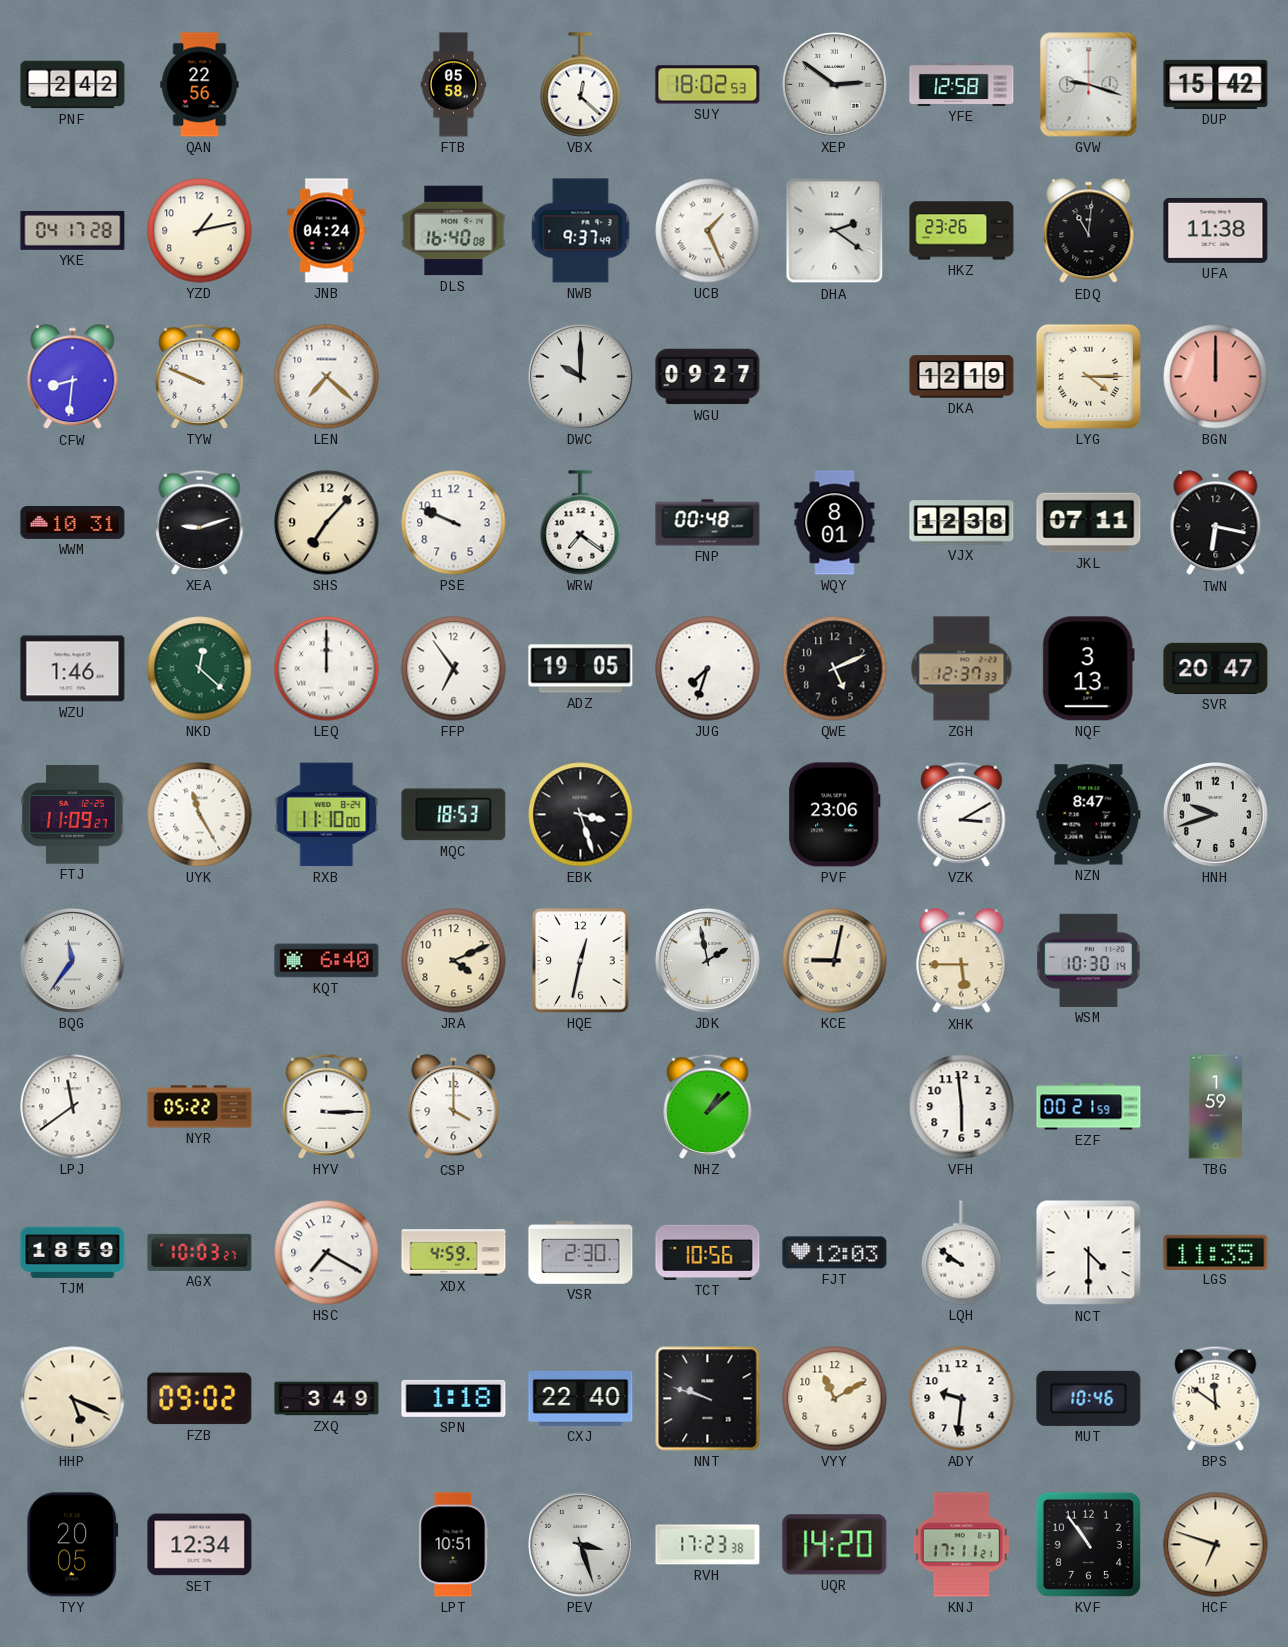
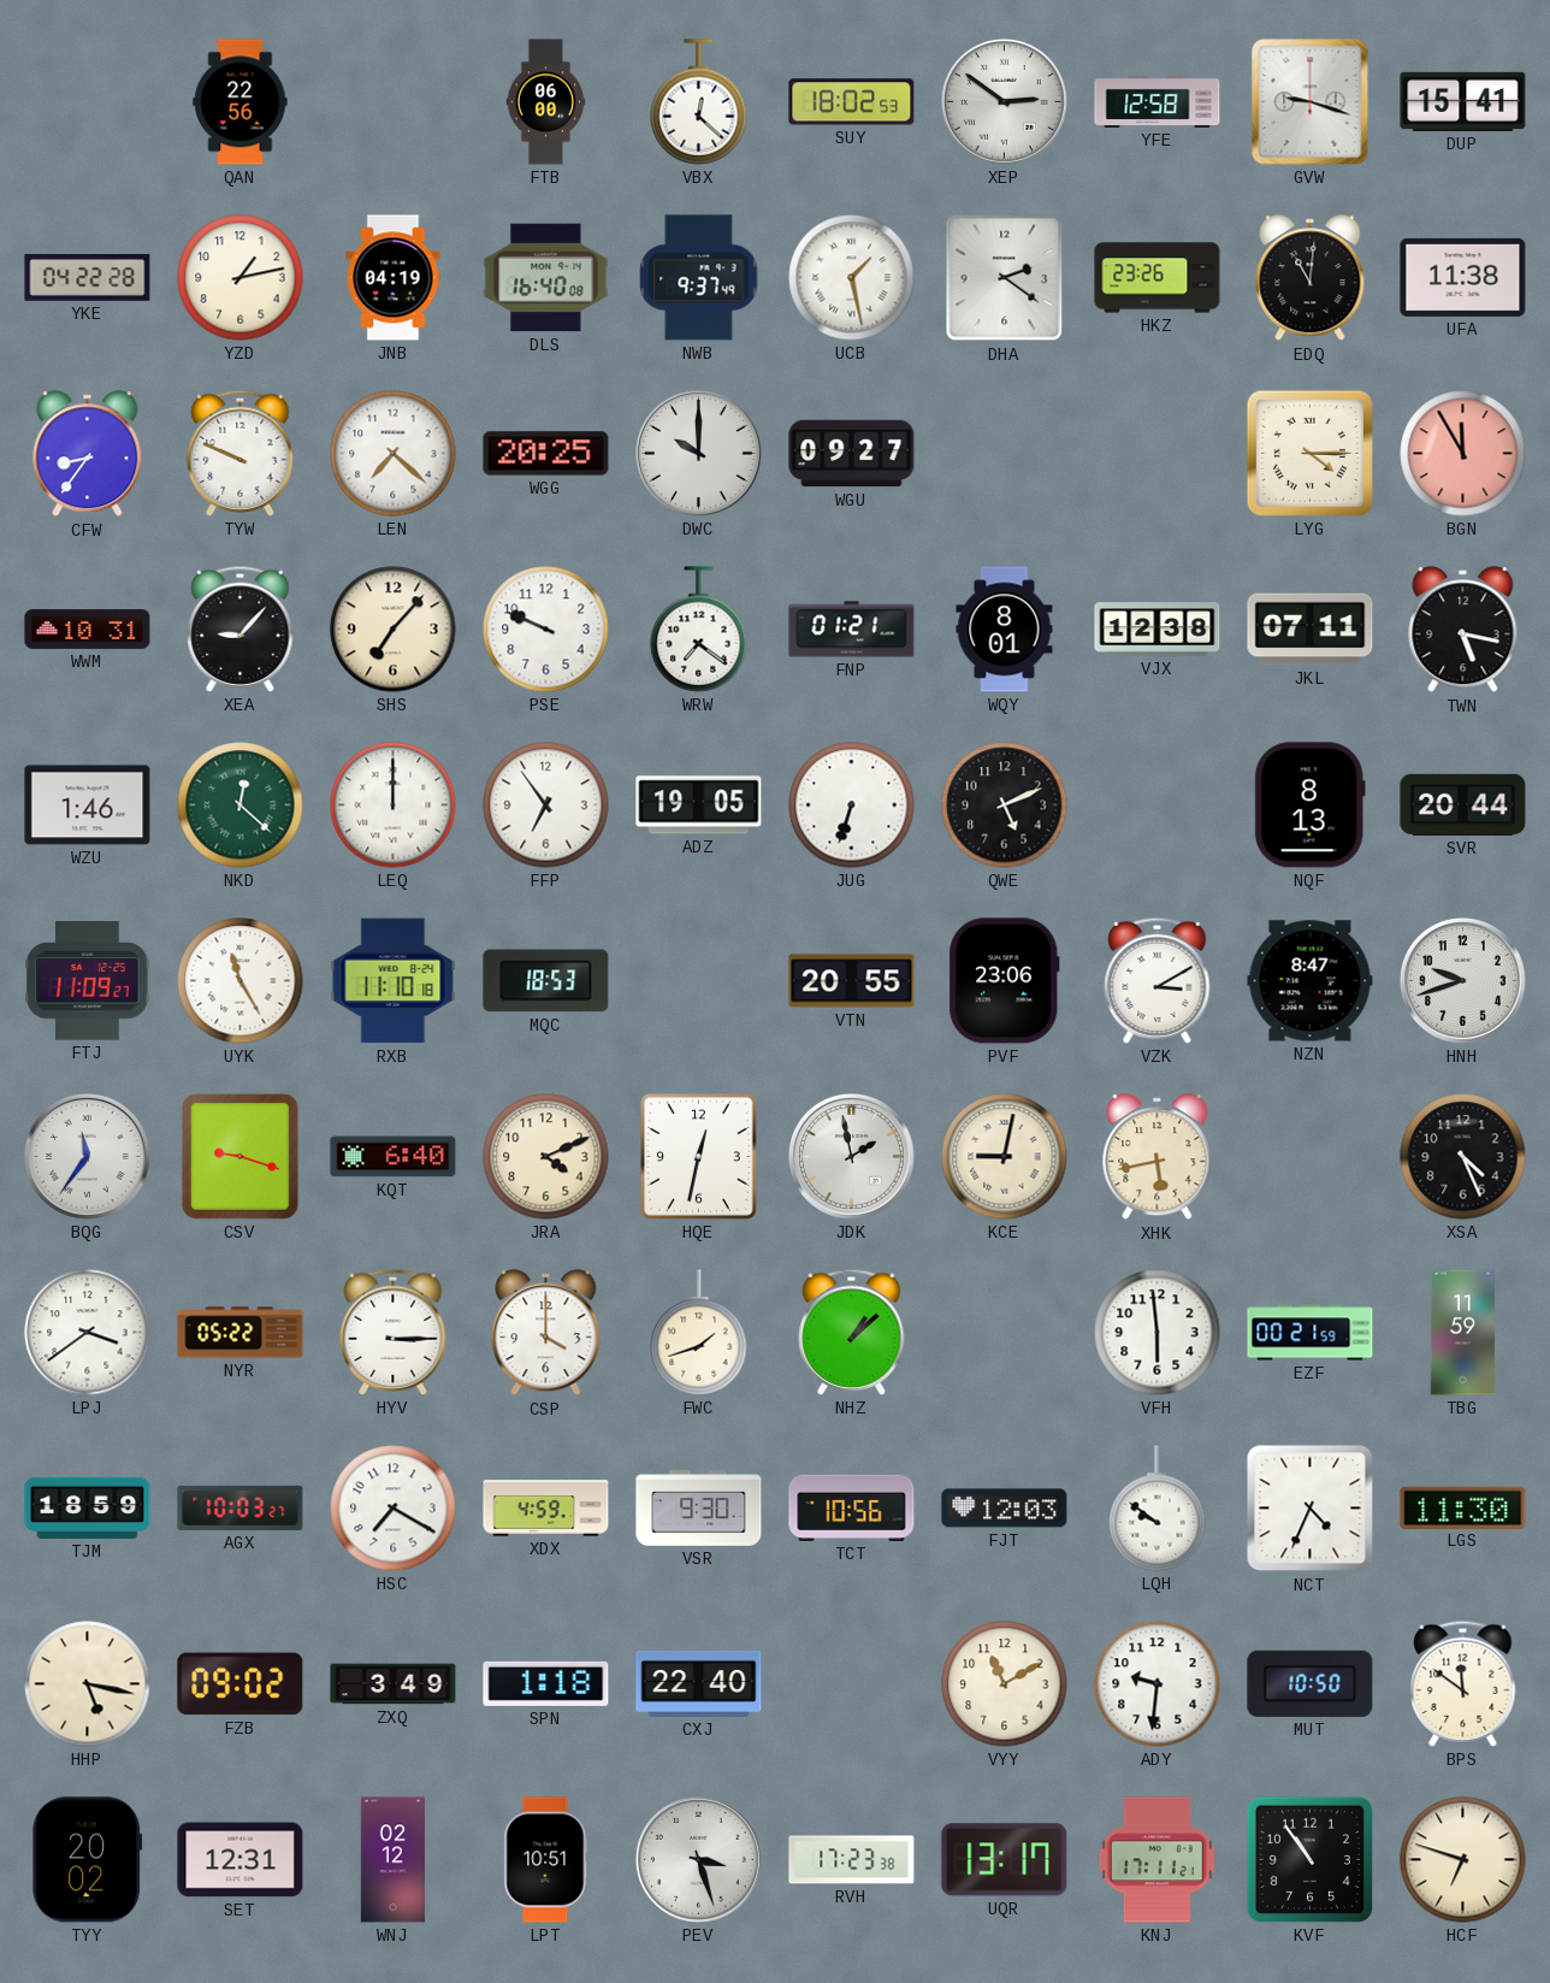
PNF: 2:42 -> none
FTB: 05:58 -> 06:00
DUP: 15:42 -> 15:41
YKE: 04:17 -> 04:22
JNB: 04:24 -> 04:19
UCB: 1:26 -> 1:28
CFW: 8:31 -> 8:36
WGG: none -> 20:25
DKA: 12:19 -> none
BGN: 12:00 -> 11:55
XEA: 9:12 -> 9:07
FNP: 00:48 -> 01:21
TWN: 6:17 -> 5:17
JUG: 7:33 -> 6:33
ZGH: 12:37 -> none
NQF: 3:13 -> 8:13
SVR: 20:47 -> 20:44
RXB: 11:10:00 -> 11:10:18
EBK: 3:27 -> none
VTN: none -> 20:55
CSV: none -> 9:18
XHK: 5:45 -> 5:43
WSM: 10:30 -> none
XSA: none -> 4:26
LPJ: 11:39 -> 3:39
FWC: none -> 1:42
TBG: 1:59 -> 11:59
VSR: 2:30 -> 9:30
NCT: 4:30 -> 4:34
LGS: 11:35 -> 11:30
HHP: 5:19 -> 5:17
NNT: 9:48 -> none
MUT: 10:46 -> 10:50
TYY: 20:05 -> 20:02
SET: 12:34 -> 12:31
WNJ: none -> 02:12
UQR: 14:20 -> 13:17
